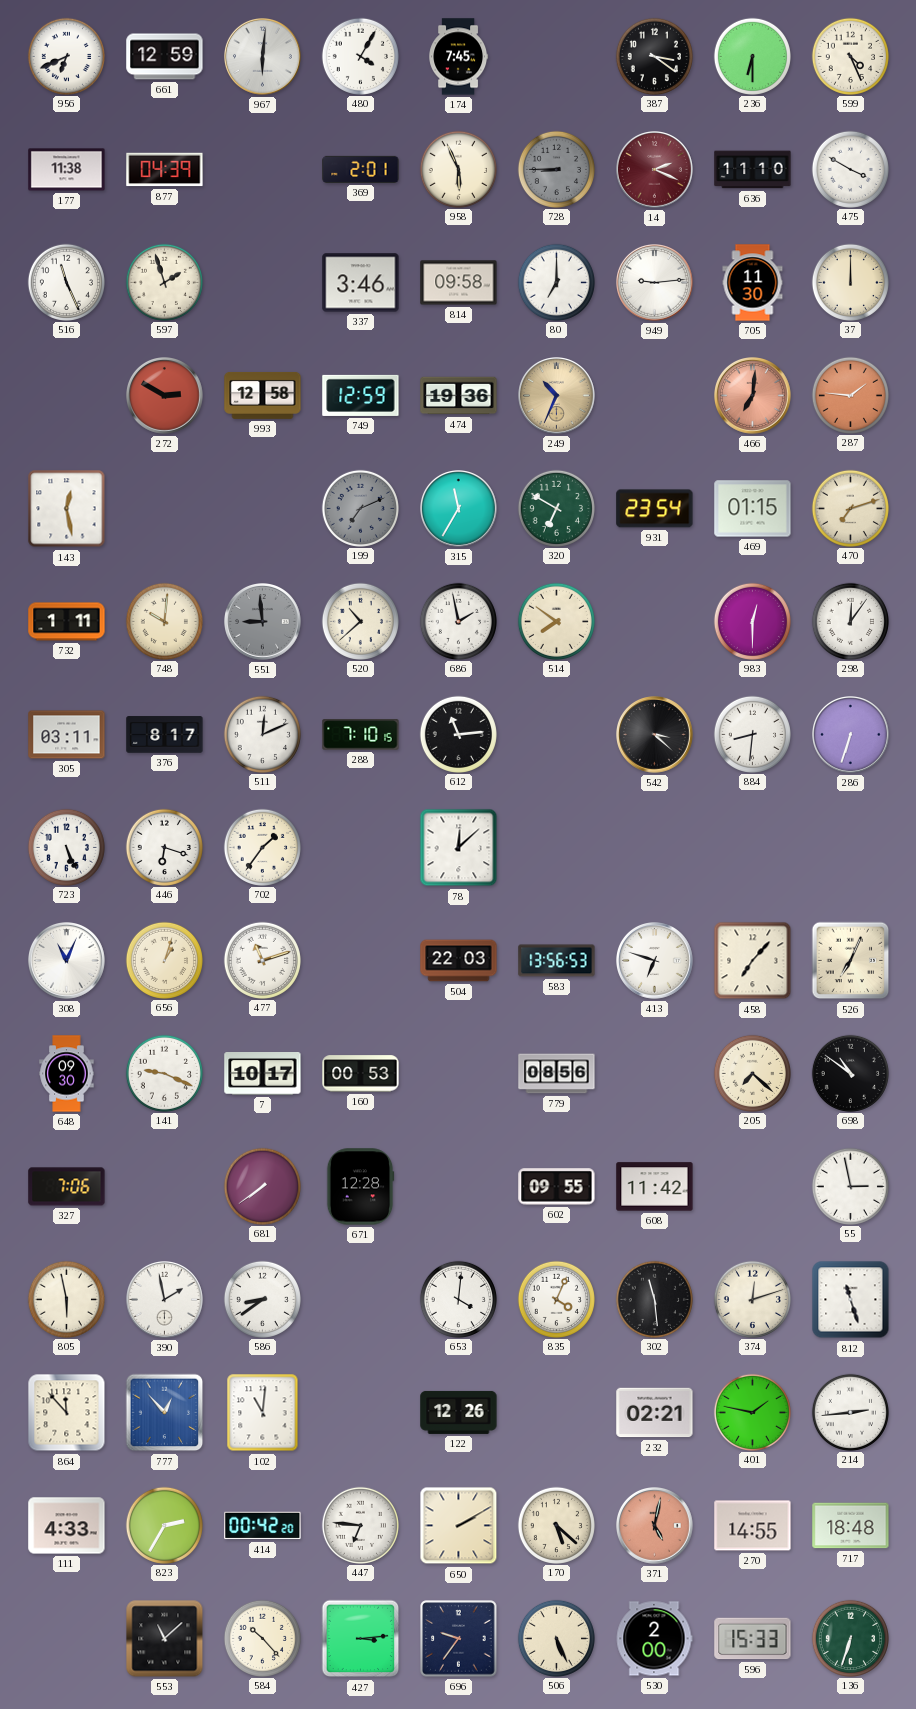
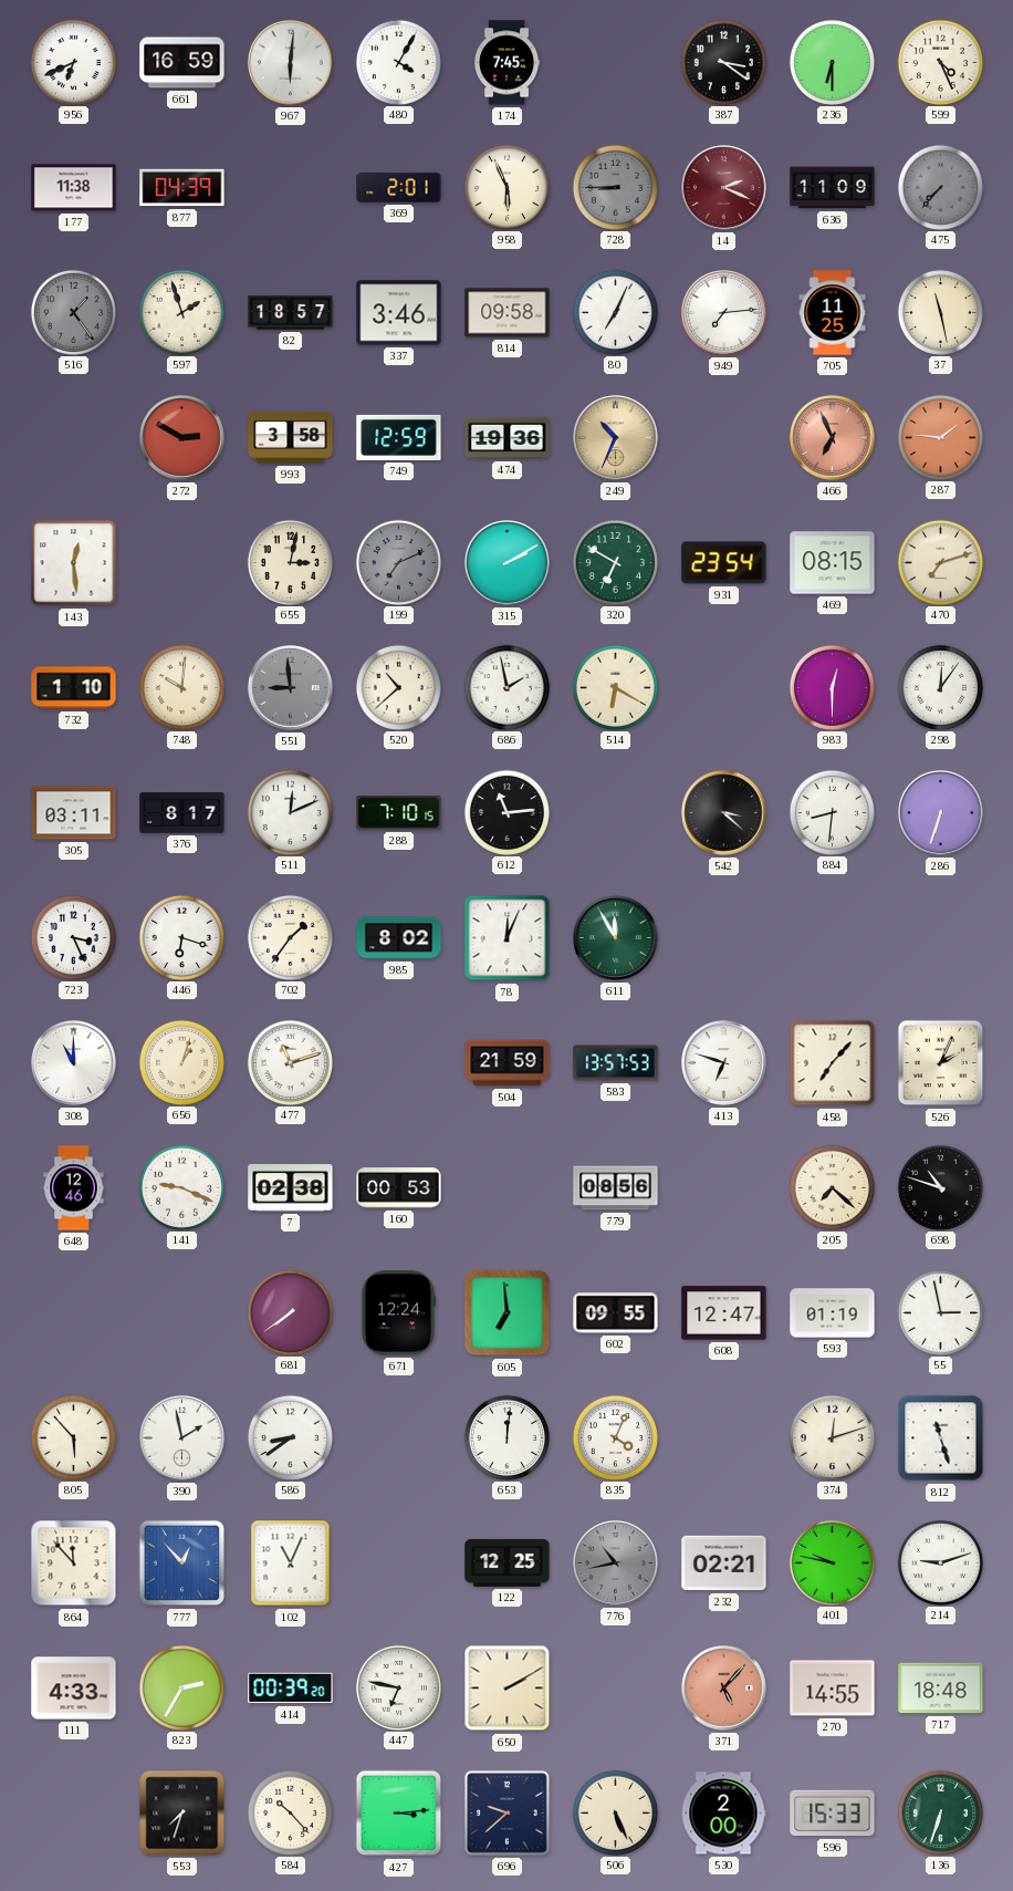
661: 12:59 -> 16:59
636: 11:10 -> 11:09
475: 3:50 -> 7:37
475 dial: white -> grey
516: 11:26 -> 1:24
516 dial: white -> grey
82: none -> 18:57
80: 7:00 -> 7:04
949: 9:14 -> 7:14
705: 11:30 -> 11:25
37: 12:00 -> 11:28
993: 12:58 -> 3:58
466: 7:01 -> 6:56
143: 12:28 -> 12:29
655: none -> 3:02
315: 11:35 -> 2:10
469: 01:15 -> 08:15
732: 1:11 -> 1:10
514: 7:51 -> 6:20
723: 5:26 -> 3:26
985: none -> 8:02
78: 12:08 -> 12:04
611: none -> 11:55
308: 11:04 -> 11:00
504: 22:03 -> 21:59
583: 13:56 -> 13:57
526: 7:04 -> 2:04
648: 09:30 -> 12:46
7: 10:17 -> 02:38
698: 10:51 -> 10:48
327: 7:06 -> none
671: 12:28 -> 12:24
605: none -> 6:59
608: 11:42 -> 12:47
593: none -> 01:19
805: 5:58 -> 5:53
653: 4:01 -> 12:01
302: 11:29 -> none
102: 11:01 -> 11:04
122: 12:26 -> 12:25
776: none -> 10:43
401: 1:47 -> 9:47
214: 2:44 -> 9:12
414: 00:42 -> 00:39
447: 6:46 -> 6:47
170: 5:22 -> none
371: 5:02 -> 5:07
553: 11:08 -> 7:33
696: 9:36 -> 9:38
